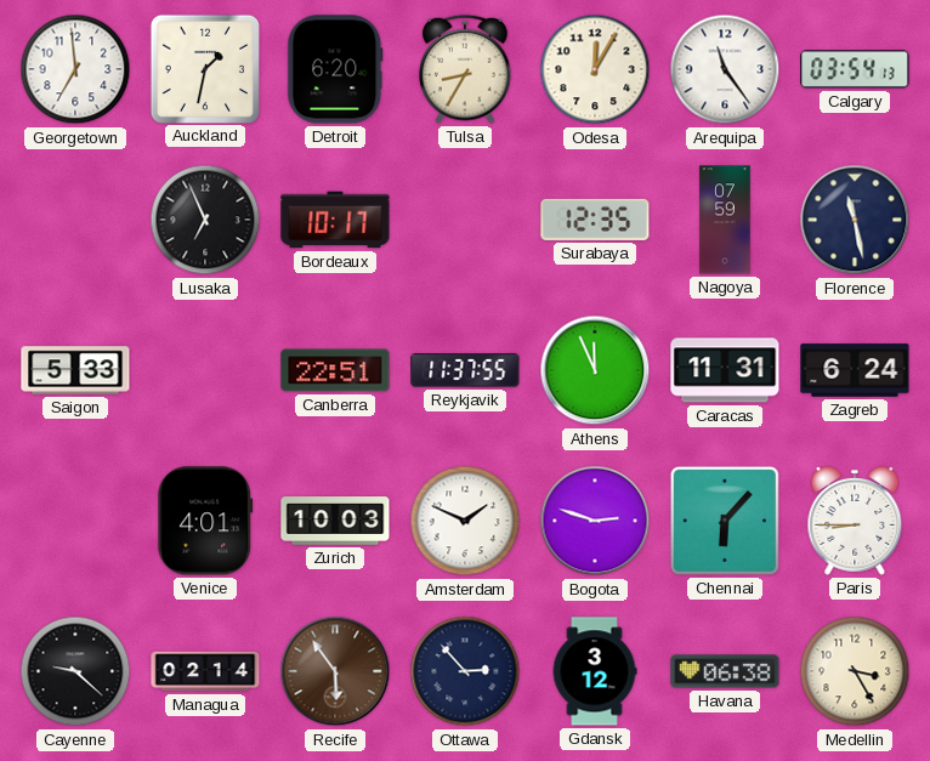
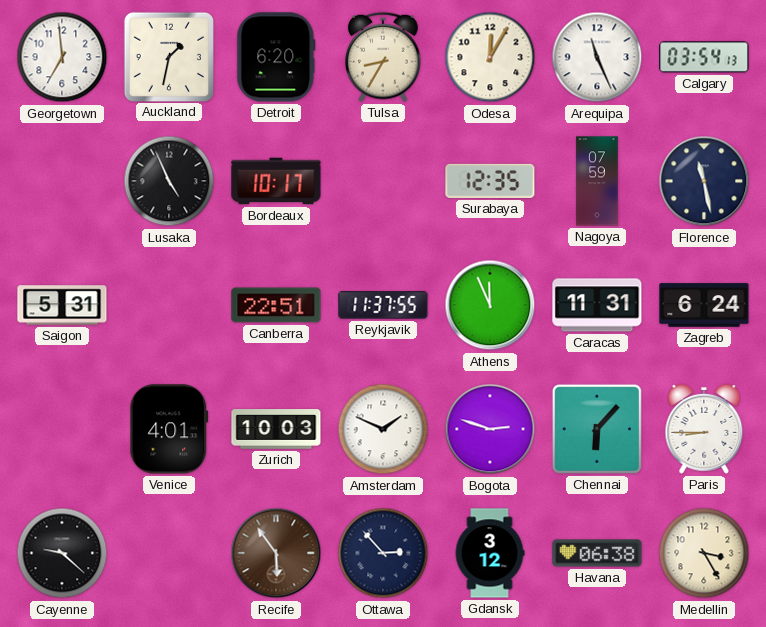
Arequipa: 11:24 -> 11:26
Lusaka: 6:56 -> 4:56
Saigon: 5:33 -> 5:31
Managua: 02:14 -> none
